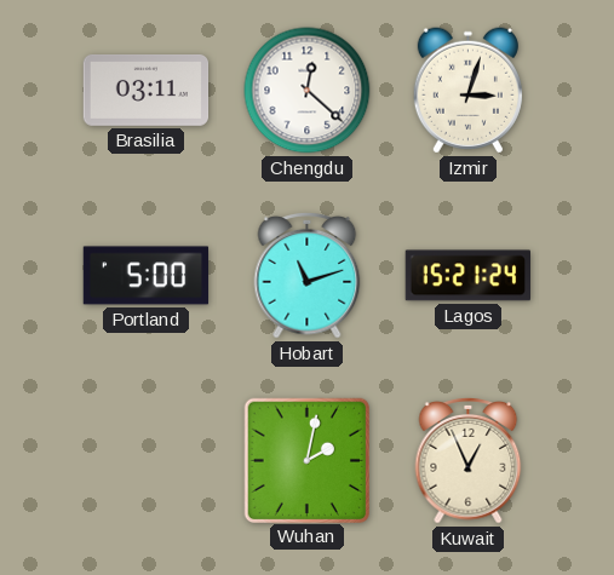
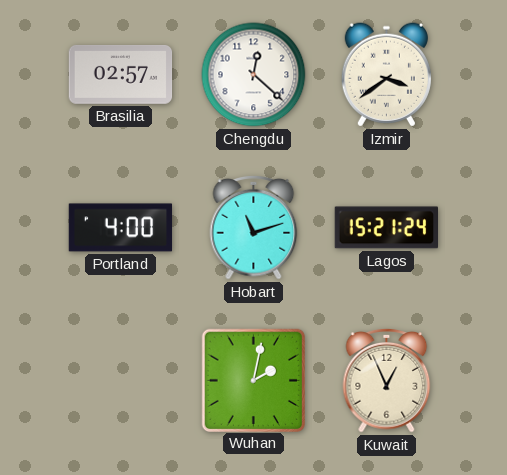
Brasilia: 03:11 -> 02:57
Izmir: 3:03 -> 3:39
Portland: 5:00 -> 4:00
